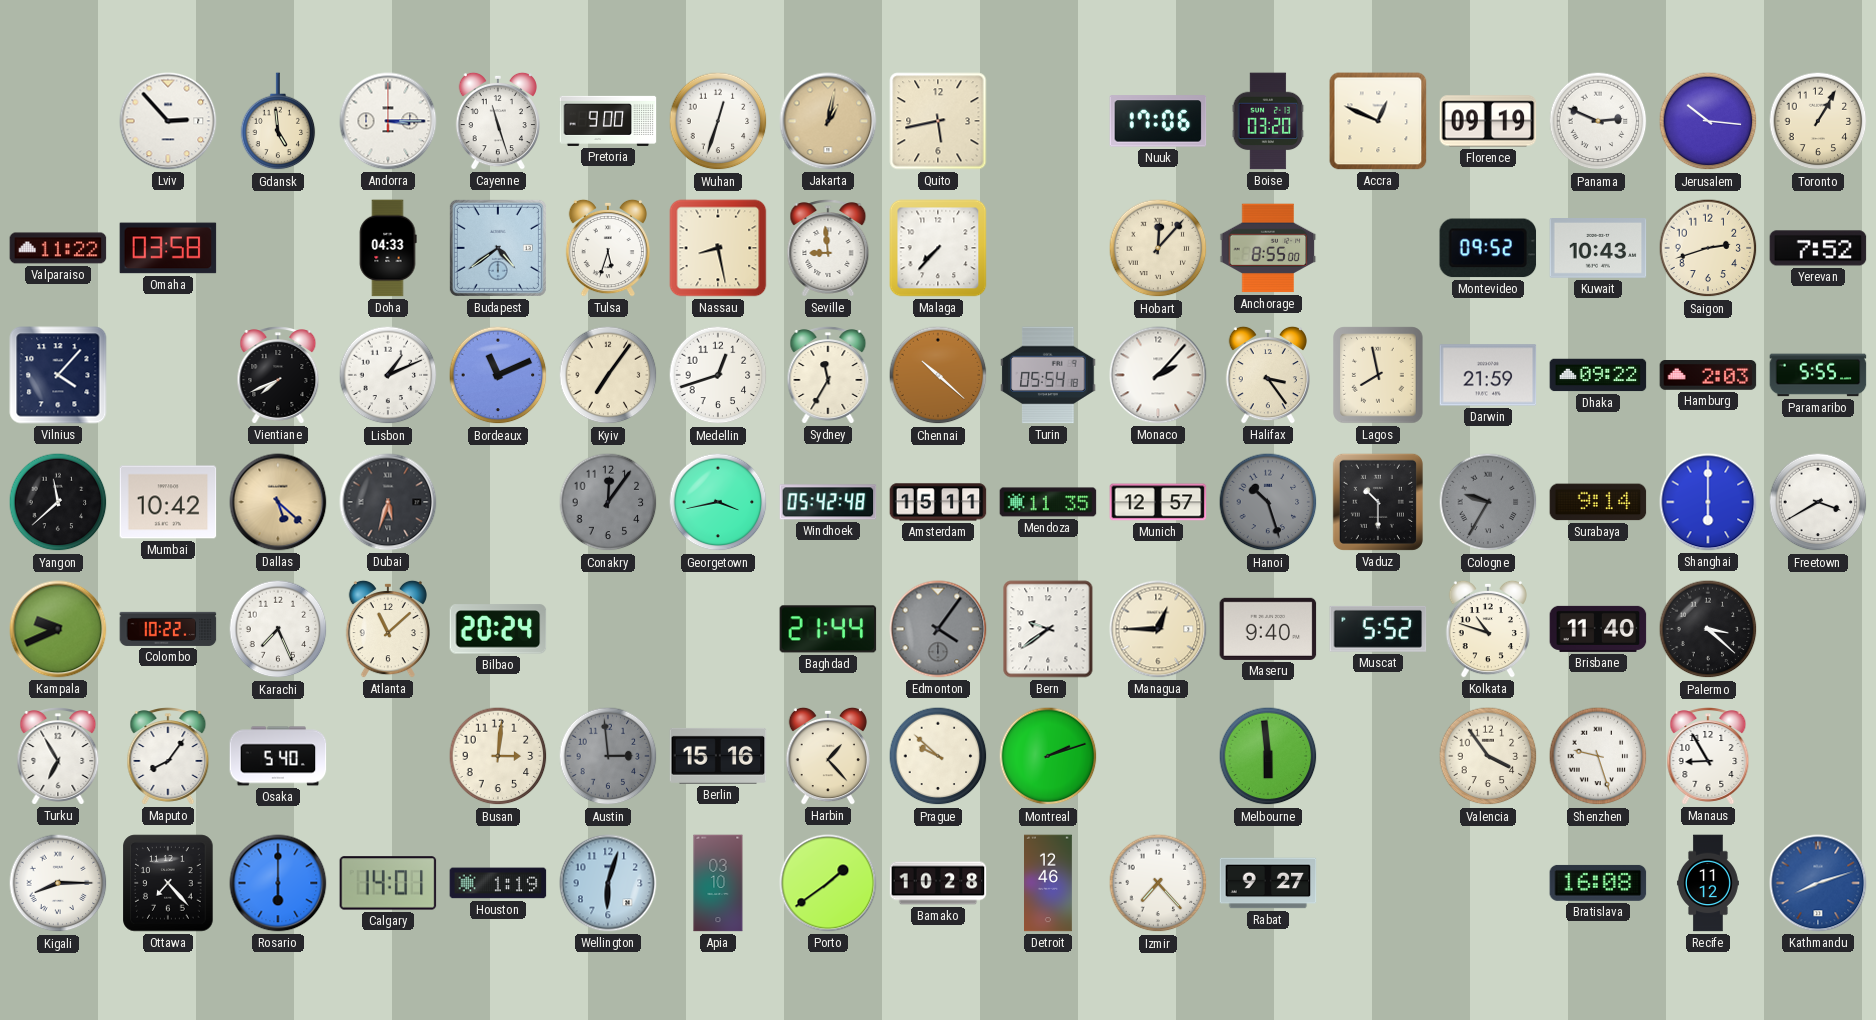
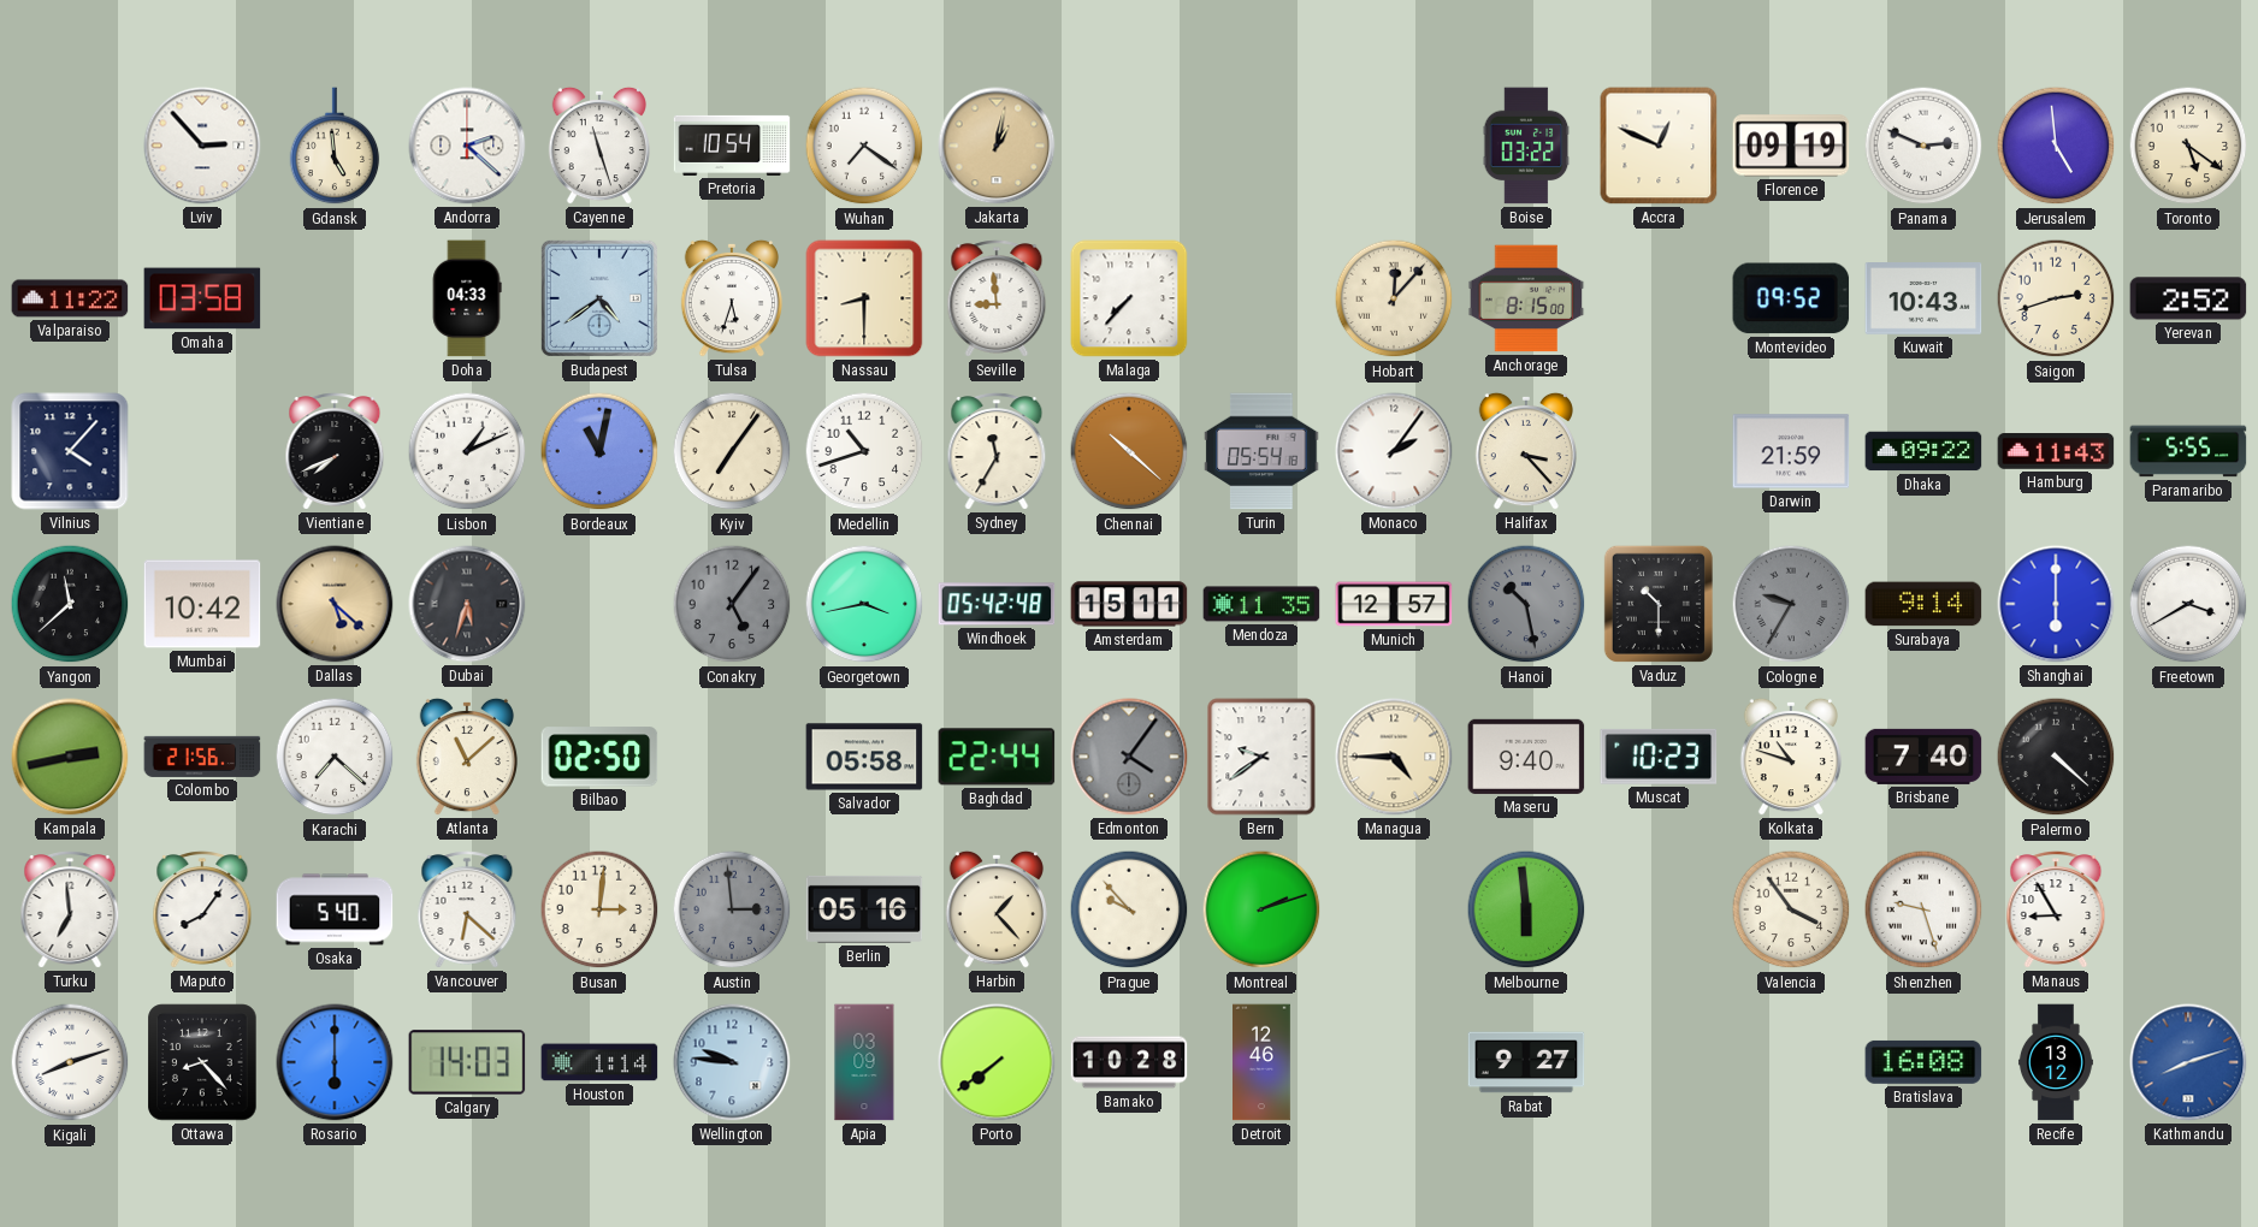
Andorra: 3:15 -> 2:22
Pretoria: 9:00 -> 10:54
Wuhan: 12:33 -> 7:21
Quito: 5:43 -> none
Nuuk: 17:06 -> none
Boise: 03:20 -> 03:22
Jerusalem: 10:16 -> 4:59
Toronto: 1:05 -> 5:21
Nassau: 8:28 -> 8:30
Anchorage: 8:55 -> 8:15
Yerevan: 7:52 -> 2:52
Bordeaux: 11:11 -> 11:02
Medellin: 12:42 -> 10:42
Monaco: 2:07 -> 2:06
Halifax: 3:24 -> 3:23
Lagos: 7:58 -> none
Hamburg: 2:03 -> 11:43
Conakry: 12:06 -> 5:06
Hanoi: 10:27 -> 10:28
Kampala: 9:41 -> 2:43
Colombo: 10:22 -> 21:56
Karachi: 7:26 -> 7:22
Bilbao: 20:24 -> 02:50
Salvador: none -> 05:58
Baghdad: 21:44 -> 22:44
Managua: 12:45 -> 4:45
Muscat: 5:52 -> 10:23
Brisbane: 11:40 -> 7:40
Palermo: 3:22 -> 4:22
Turku: 6:55 -> 6:59
Vancouver: none -> 6:22
Berlin: 15:16 -> 05:16
Prague: 9:52 -> 9:53
Kigali: 8:15 -> 8:12
Ottawa: 7:23 -> 8:23
Calgary: 14:01 -> 14:03
Houston: 1:19 -> 1:14
Wellington: 6:03 -> 9:46
Apia: 03:10 -> 03:09
Porto: 1:39 -> 7:39
Izmir: 7:23 -> none
Recife: 11:12 -> 13:12
